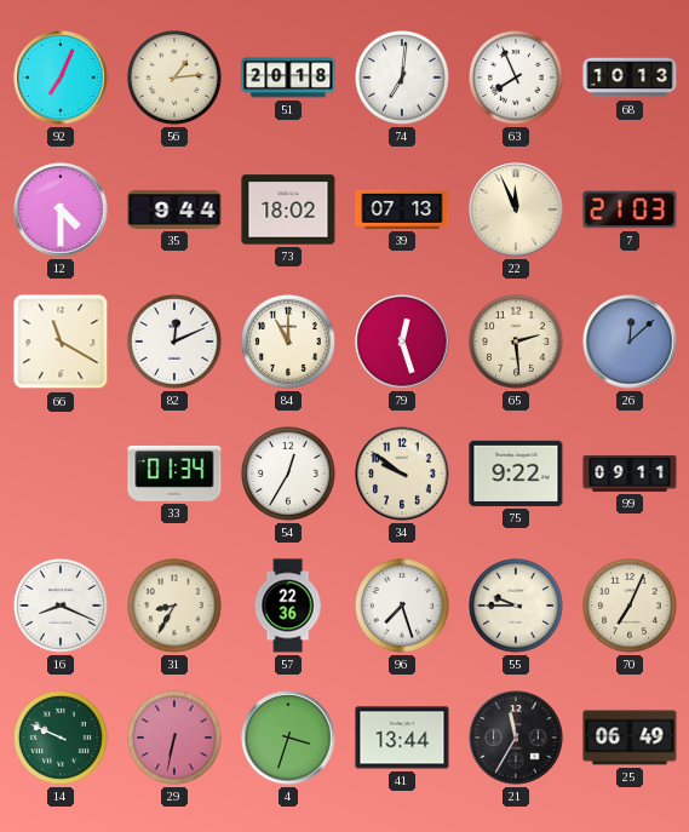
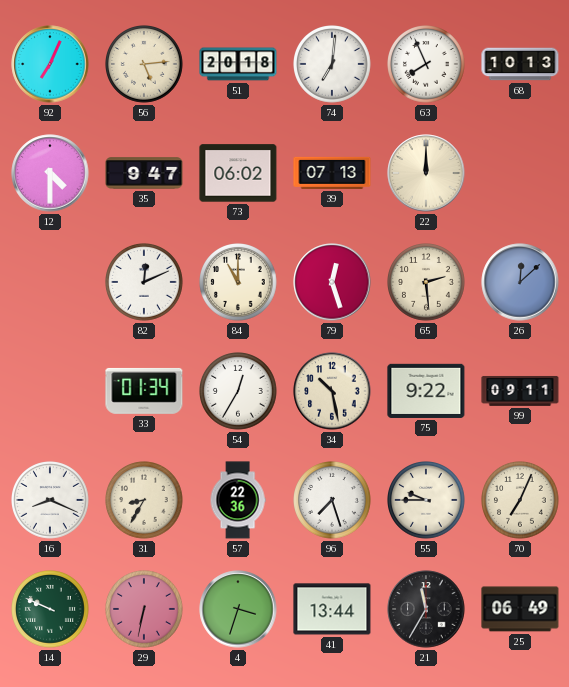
56: 1:14 -> 5:14
35: 9:44 -> 9:47
73: 18:02 -> 06:02
22: 11:56 -> 12:00
7: 21:03 -> none
66: 11:20 -> none
34: 9:51 -> 10:28
